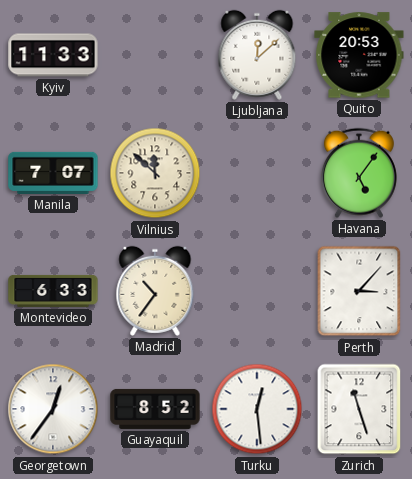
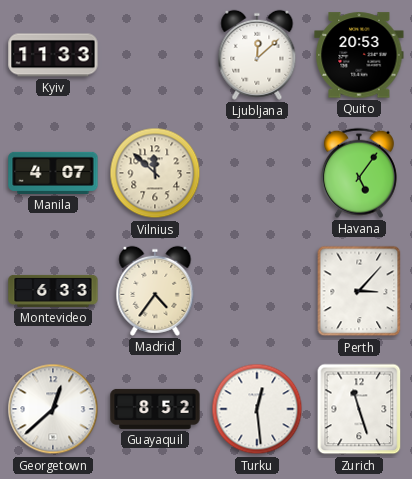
Manila: 7:07 -> 4:07
Madrid: 10:36 -> 4:36
Georgetown: 12:36 -> 12:38
